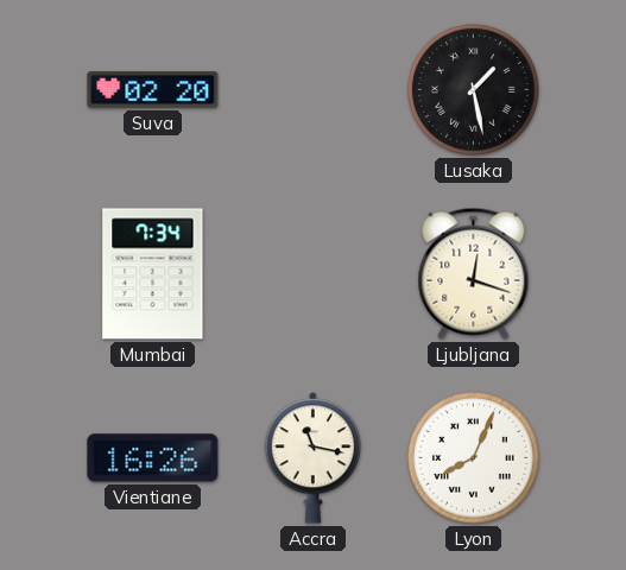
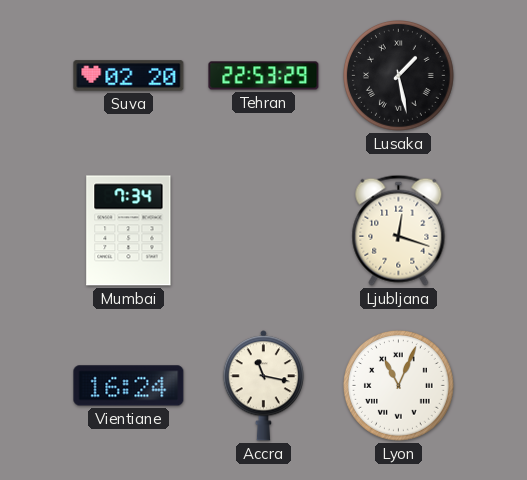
Tehran: none -> 22:53
Vientiane: 16:26 -> 16:24
Lyon: 8:04 -> 11:04
